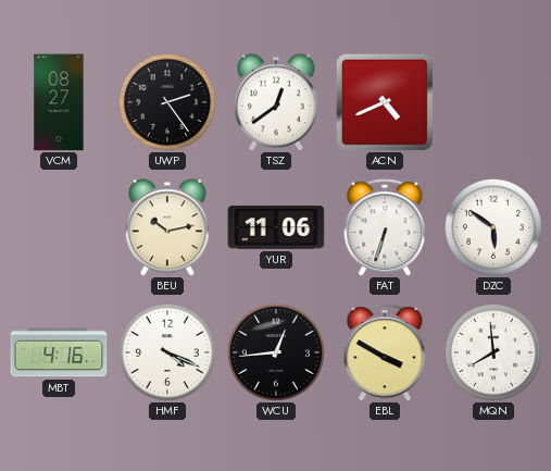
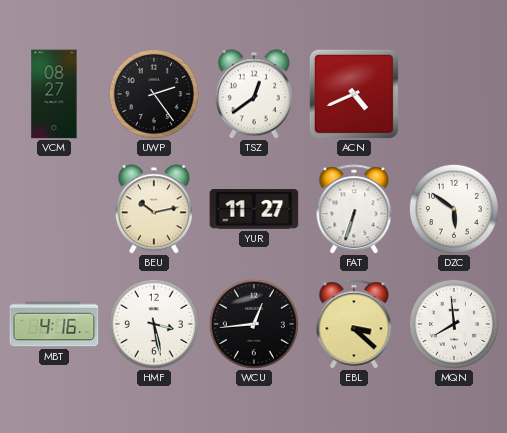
YUR: 11:06 -> 11:27
HMF: 4:19 -> 3:28
EBL: 3:50 -> 3:22
